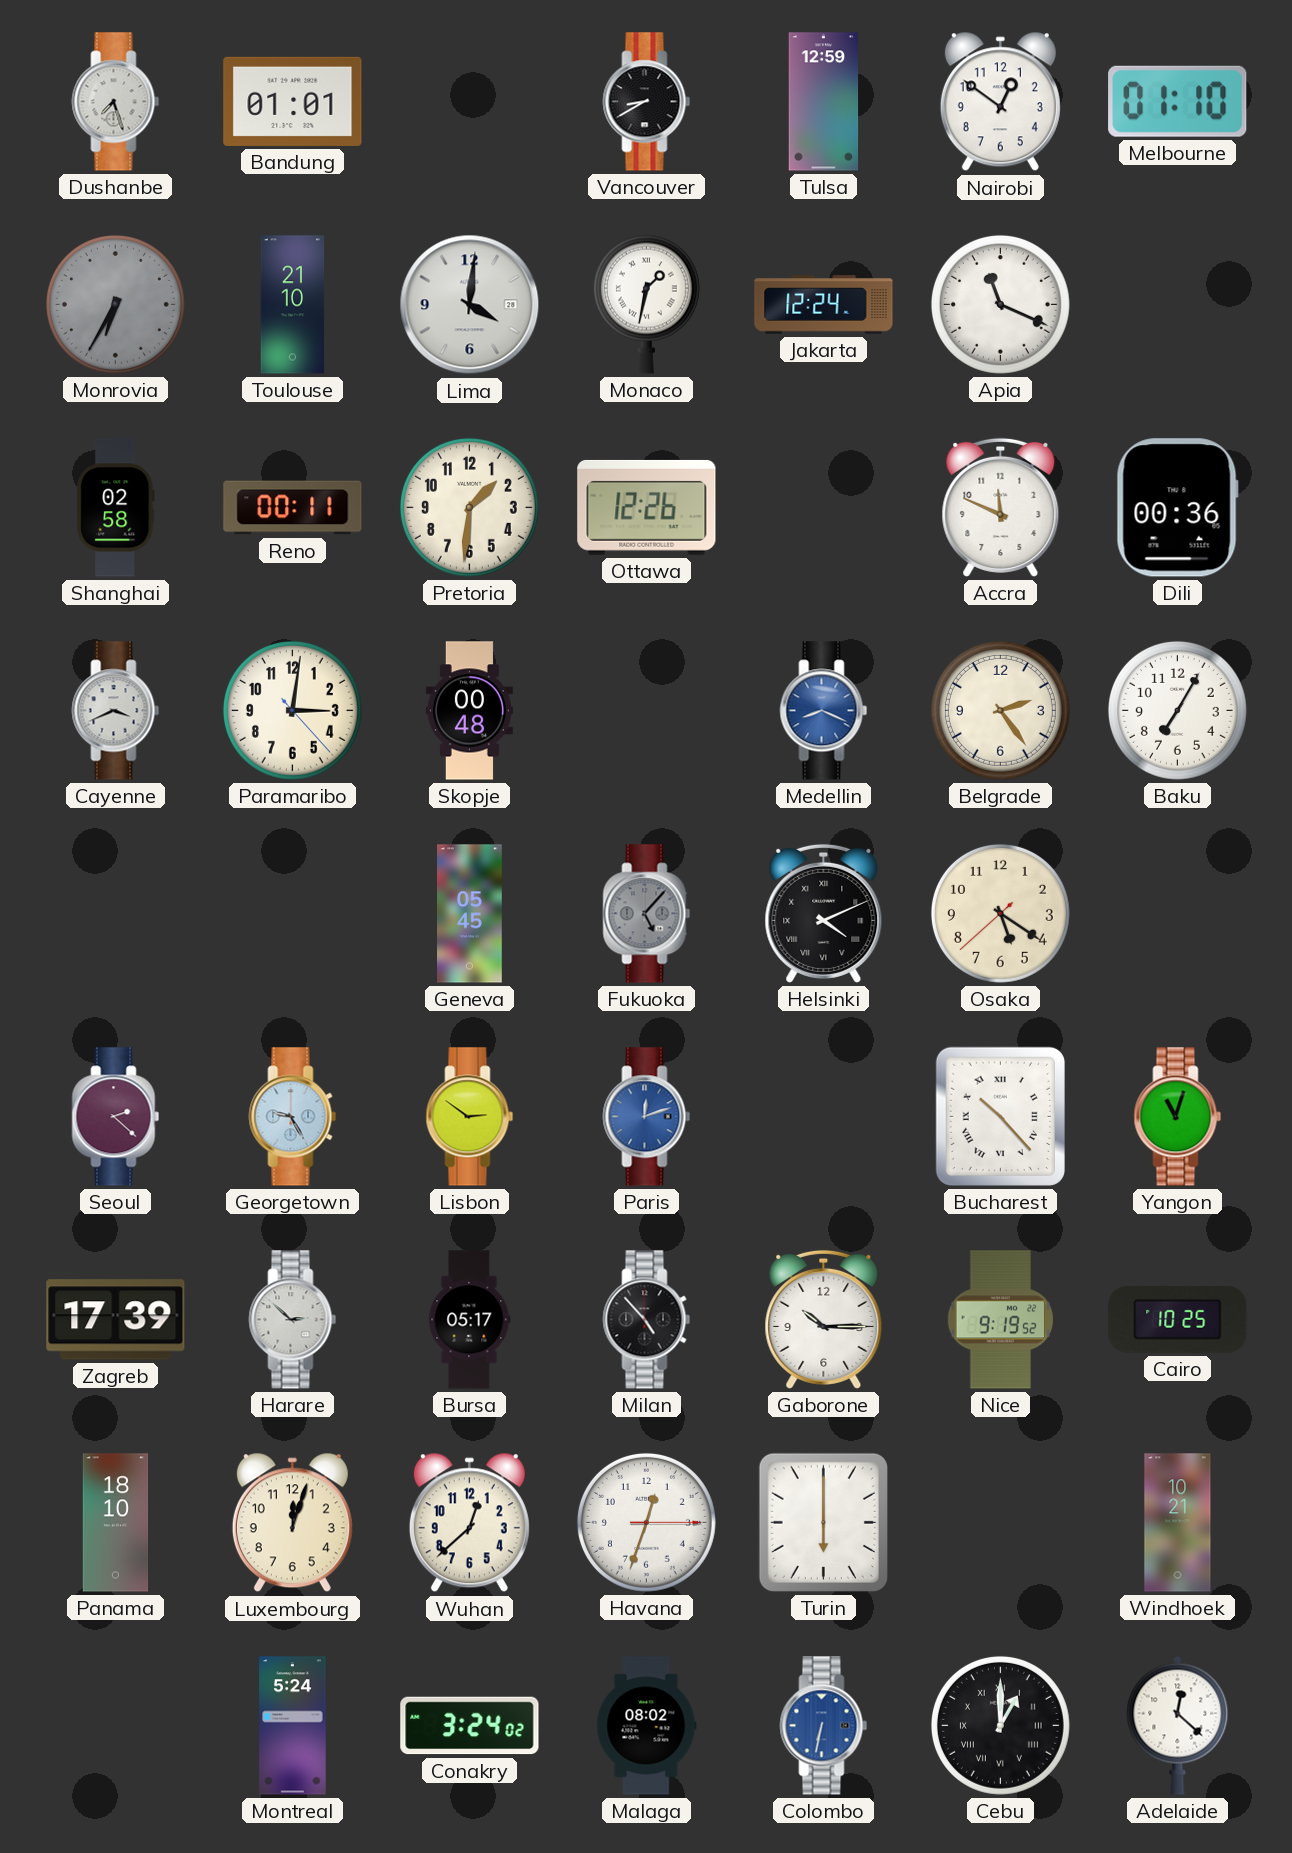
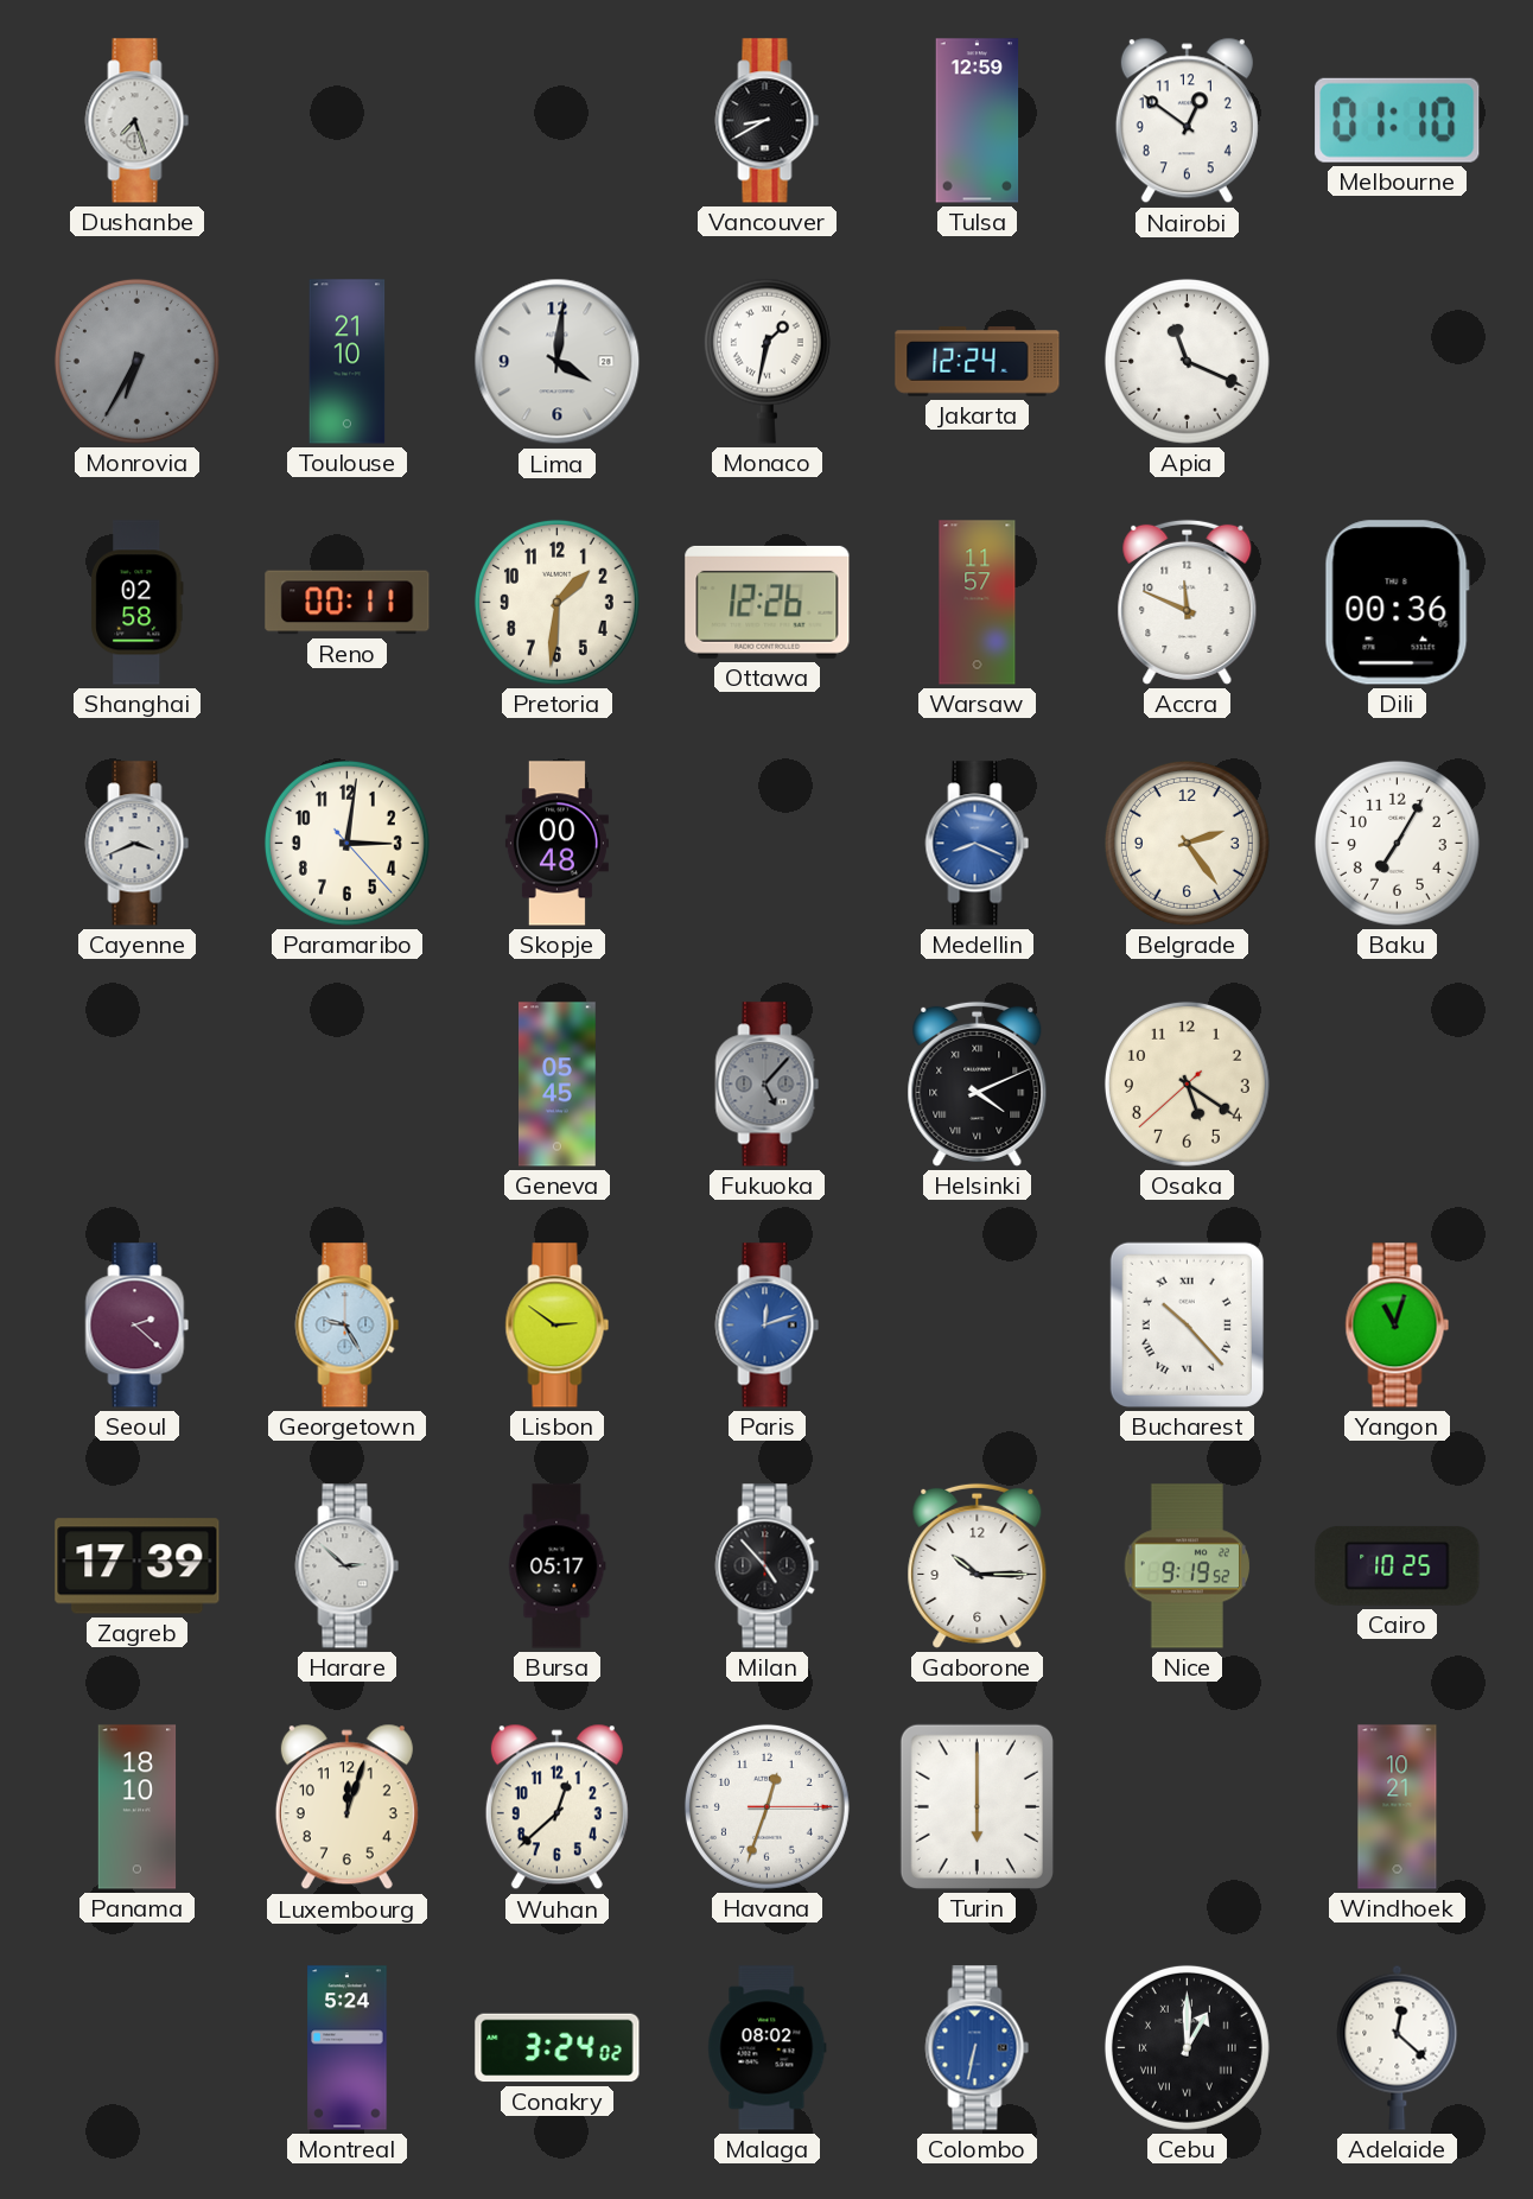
Bandung: 01:01 -> none
Warsaw: none -> 11:57
